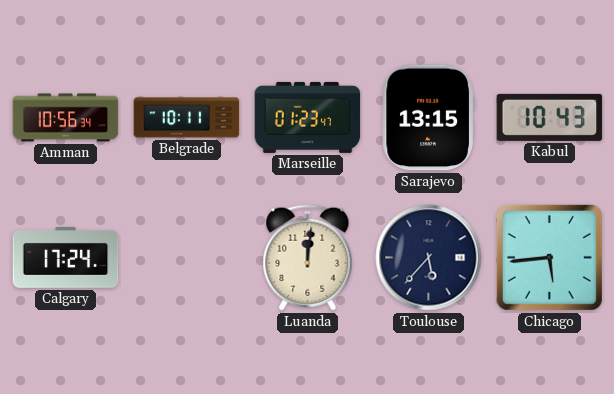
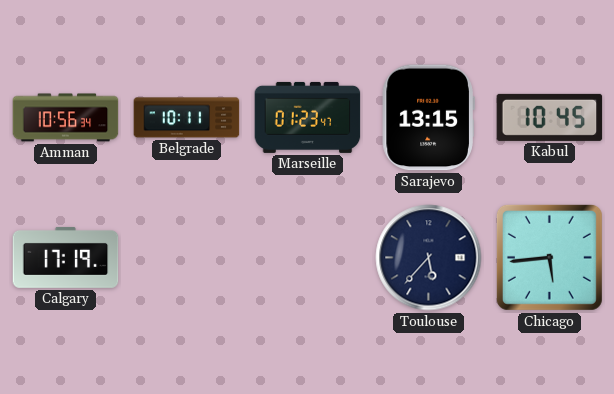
Kabul: 10:43 -> 10:45
Calgary: 17:24 -> 17:19
Luanda: 12:01 -> none
